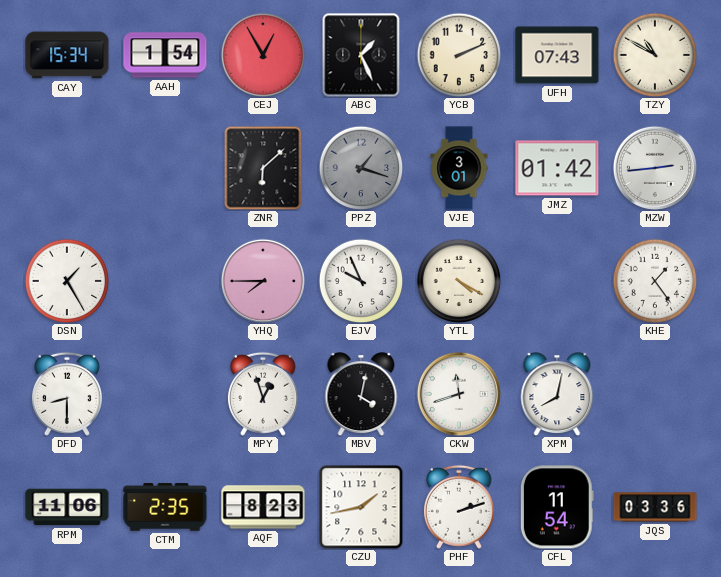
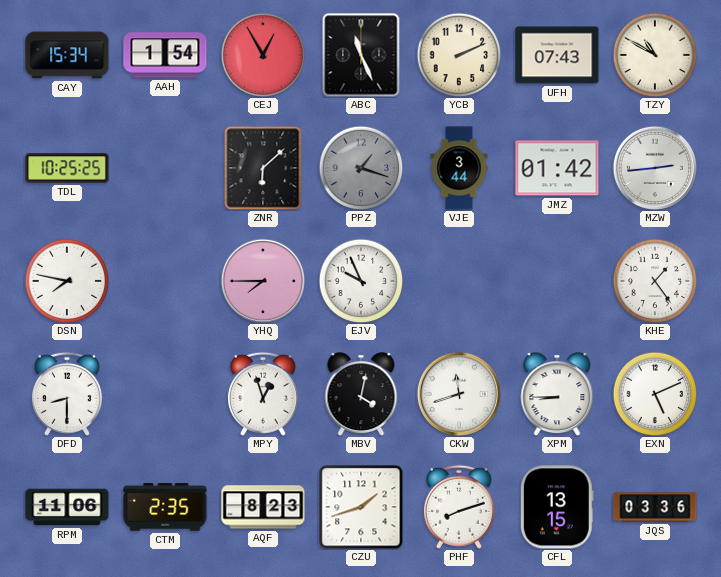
ABC: 1:26 -> 11:26
TDL: none -> 10:25
VJE: 3:01 -> 3:44
DSN: 1:25 -> 7:47
YTL: 4:20 -> none
XPM: 8:02 -> 8:45
EXN: none -> 5:11
CZU: 1:43 -> 1:42
PHF: 2:12 -> 8:12
CFL: 11:54 -> 13:15
